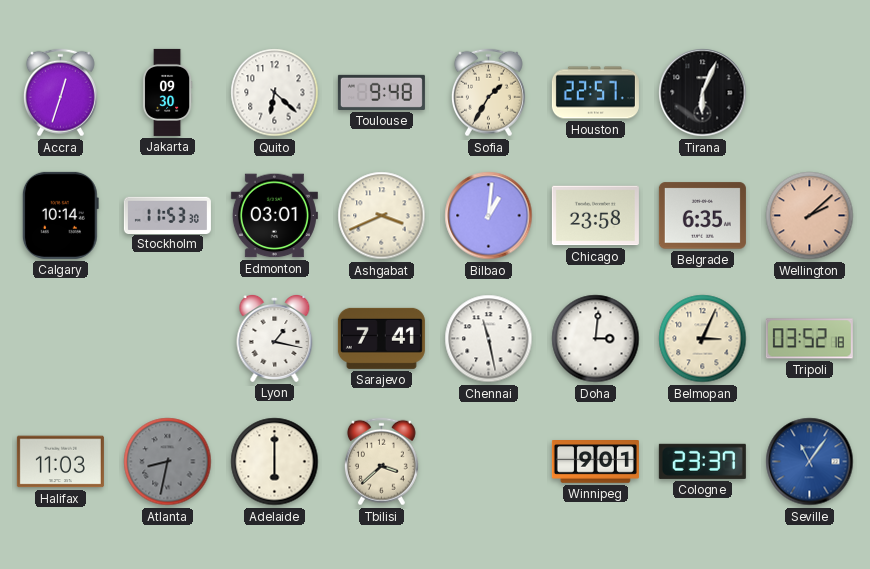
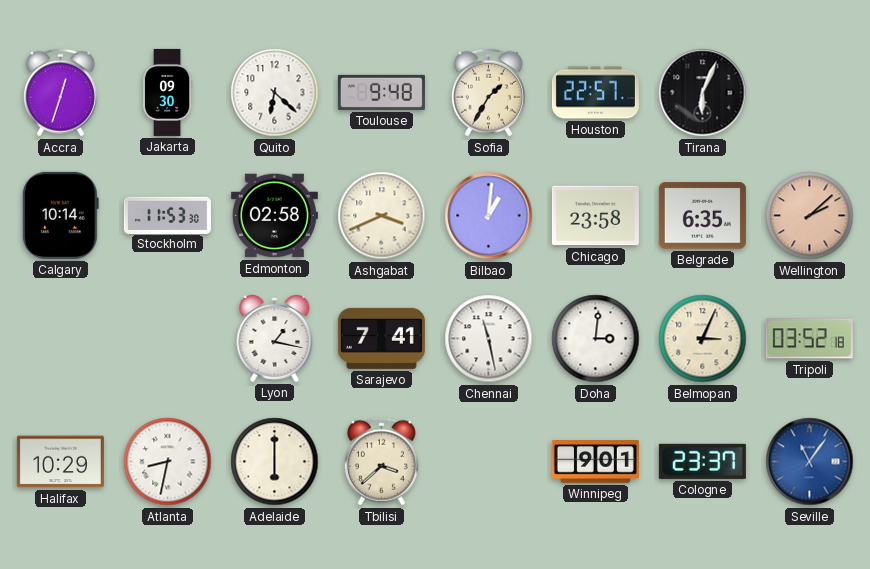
Edmonton: 03:01 -> 02:58
Halifax: 11:03 -> 10:29
Atlanta dial: grey -> white
